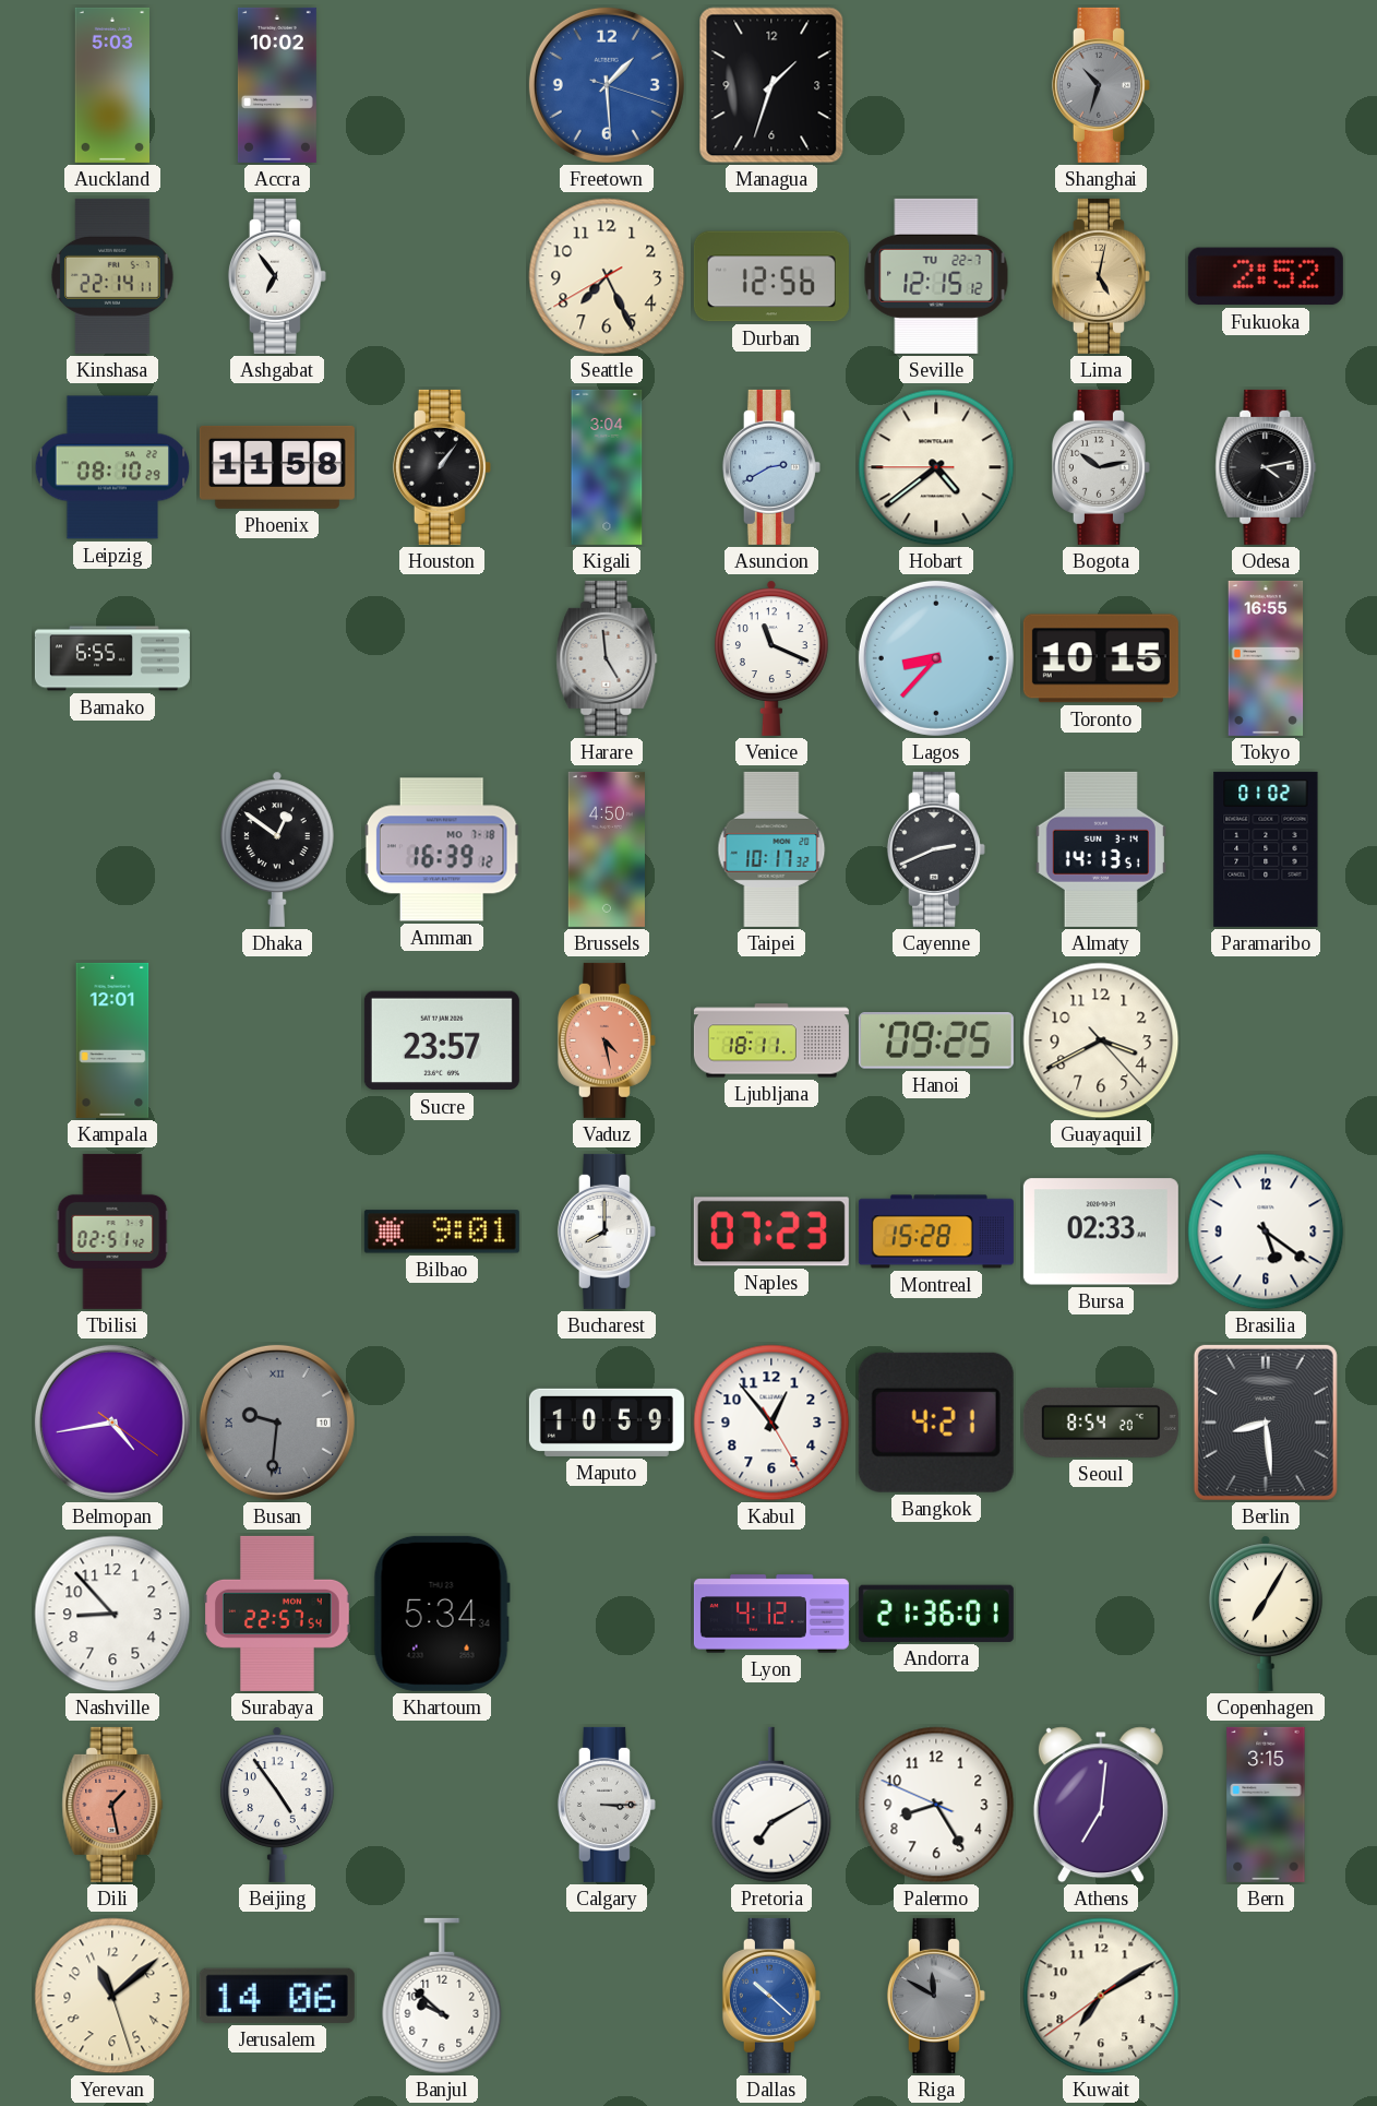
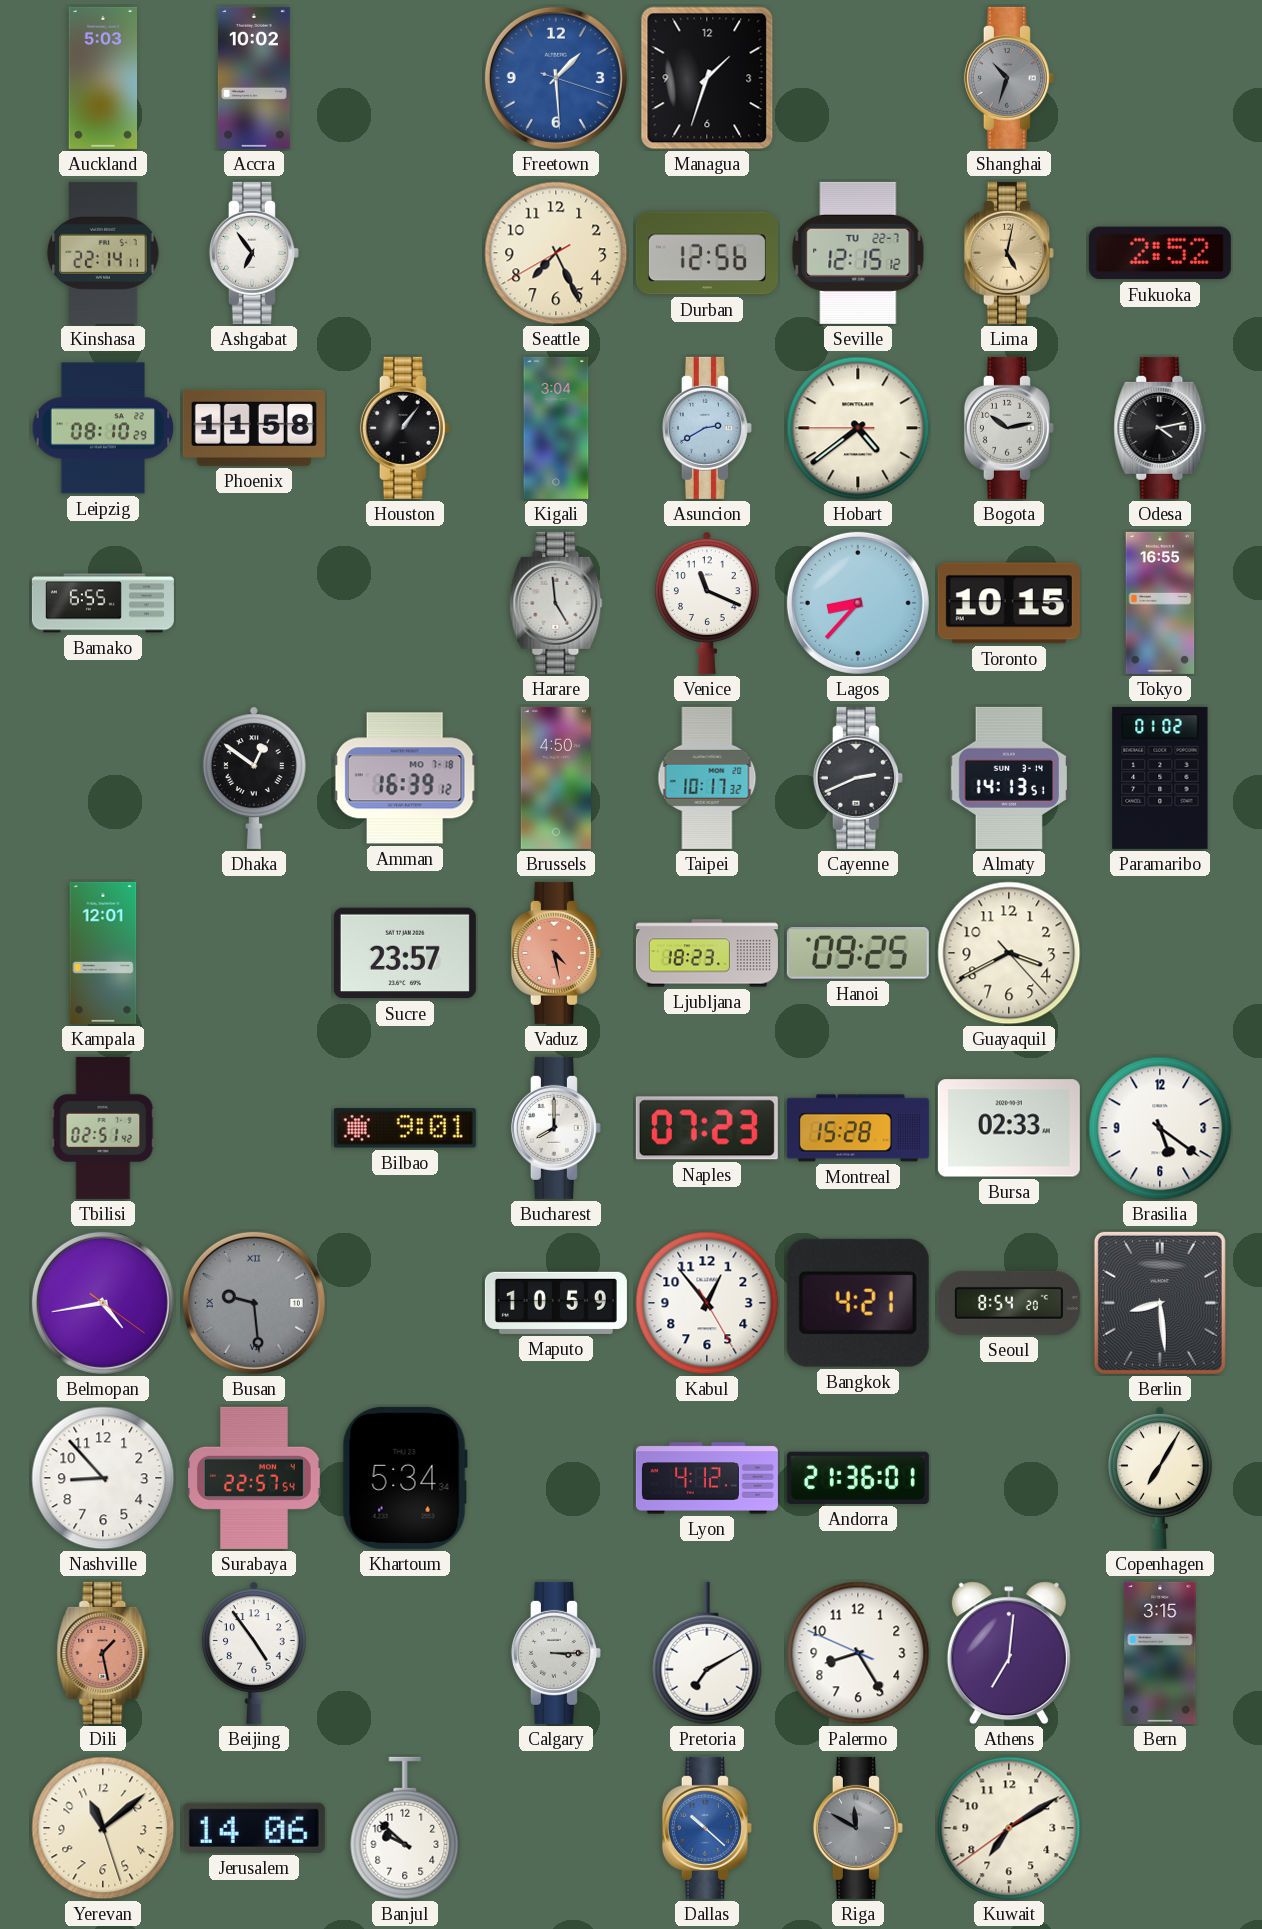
Ljubljana: 18:11 -> 18:23
Busan: 9:31 -> 9:29
